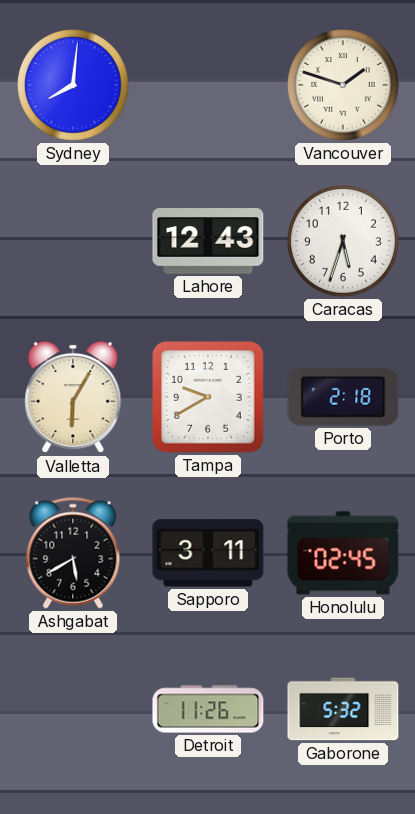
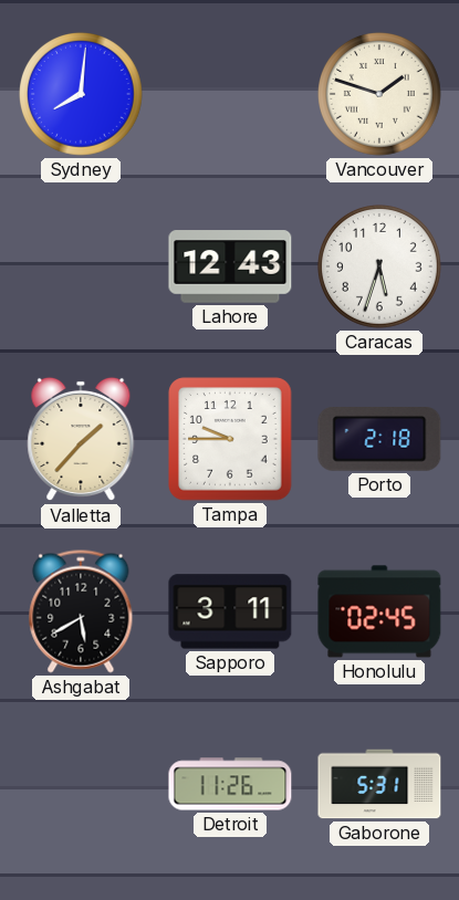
Valletta: 6:05 -> 1:37
Tampa: 9:40 -> 9:45
Gaborone: 5:32 -> 5:31
